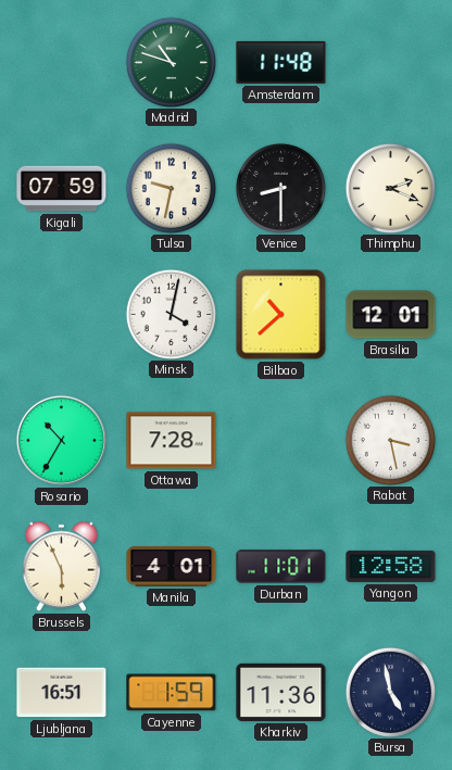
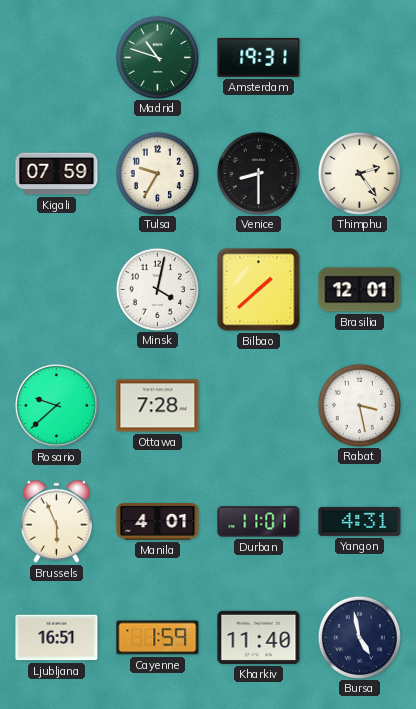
Amsterdam: 11:48 -> 19:31
Tulsa: 9:32 -> 9:35
Thimphu: 2:19 -> 2:24
Bilbao: 10:38 -> 1:38
Rosario: 10:35 -> 9:38
Yangon: 12:58 -> 4:31
Kharkiv: 11:36 -> 11:40
